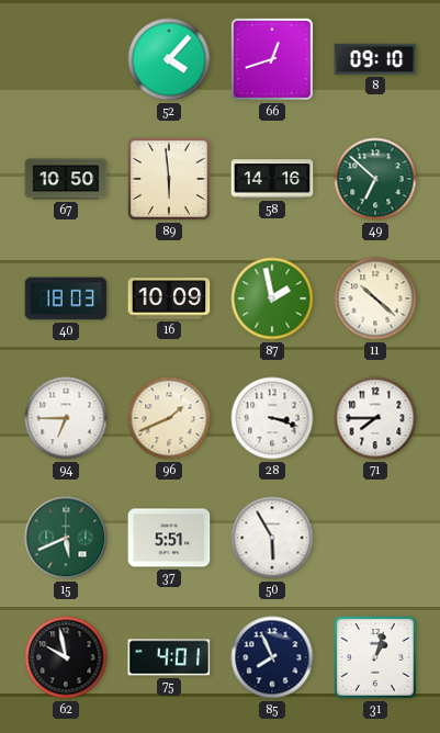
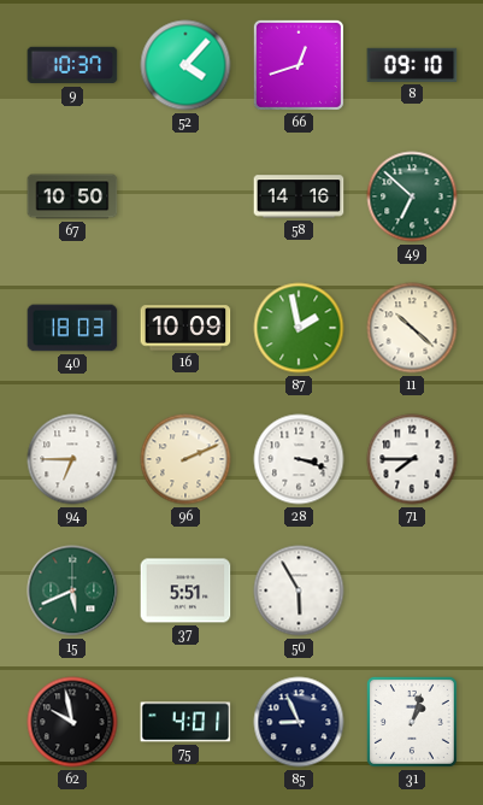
9: none -> 10:37
89: 5:59 -> none
96: 1:41 -> 2:11
85: 7:56 -> 8:56
